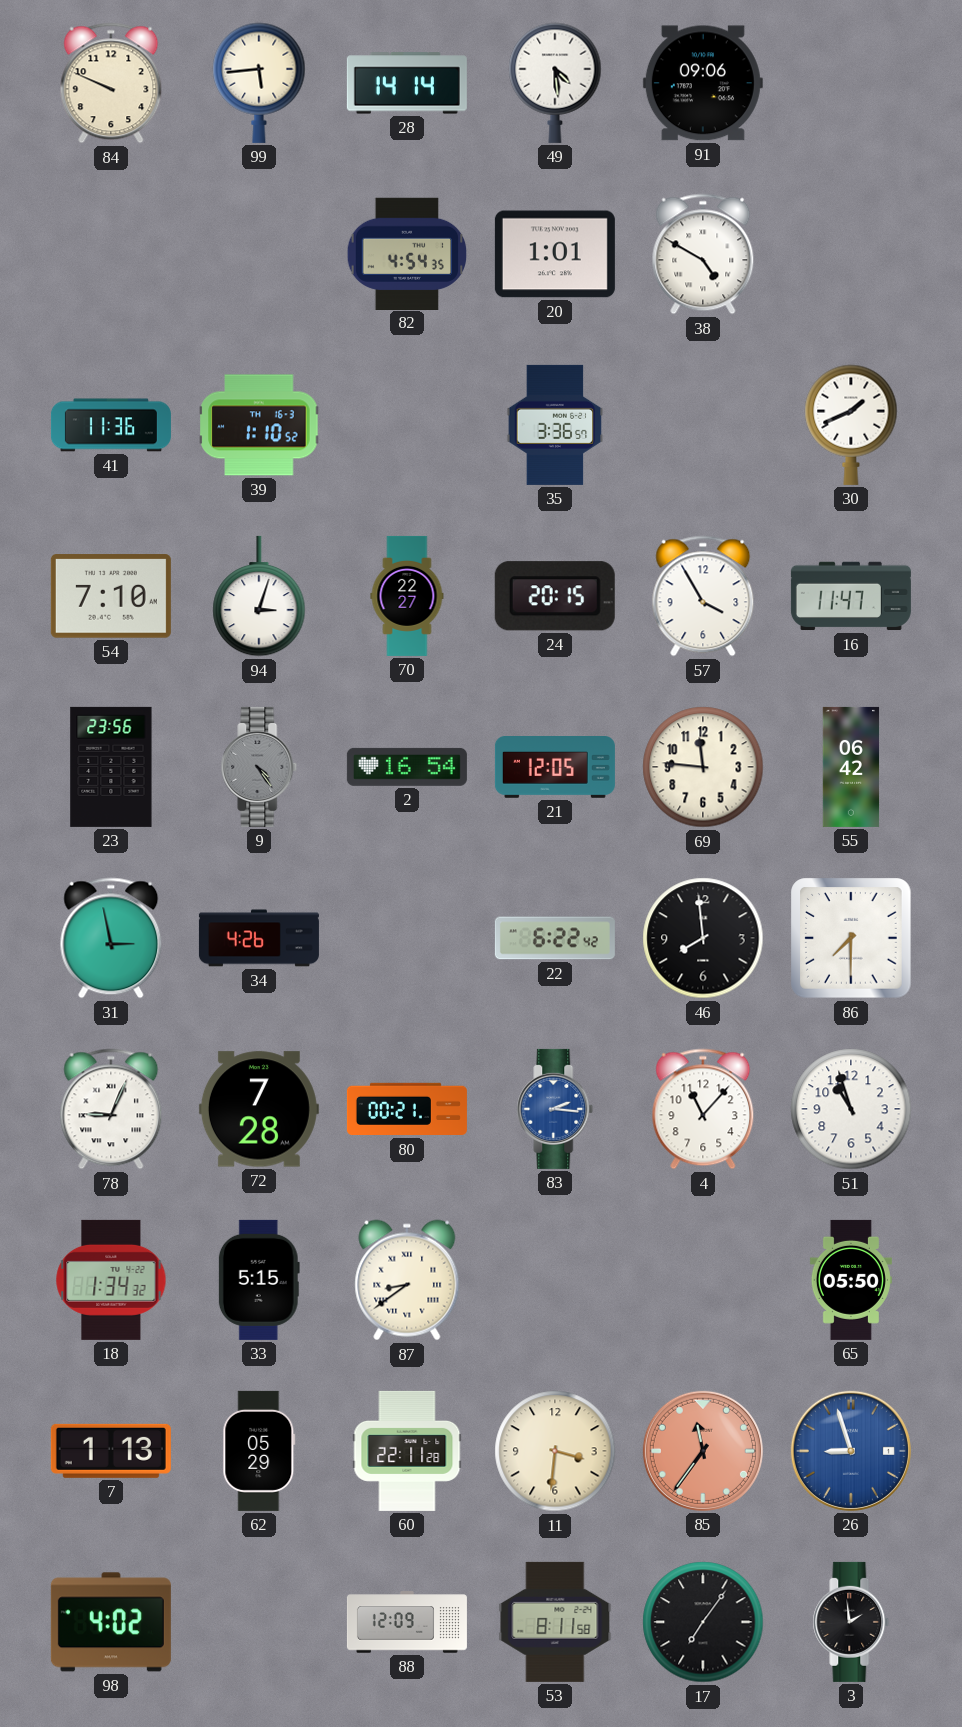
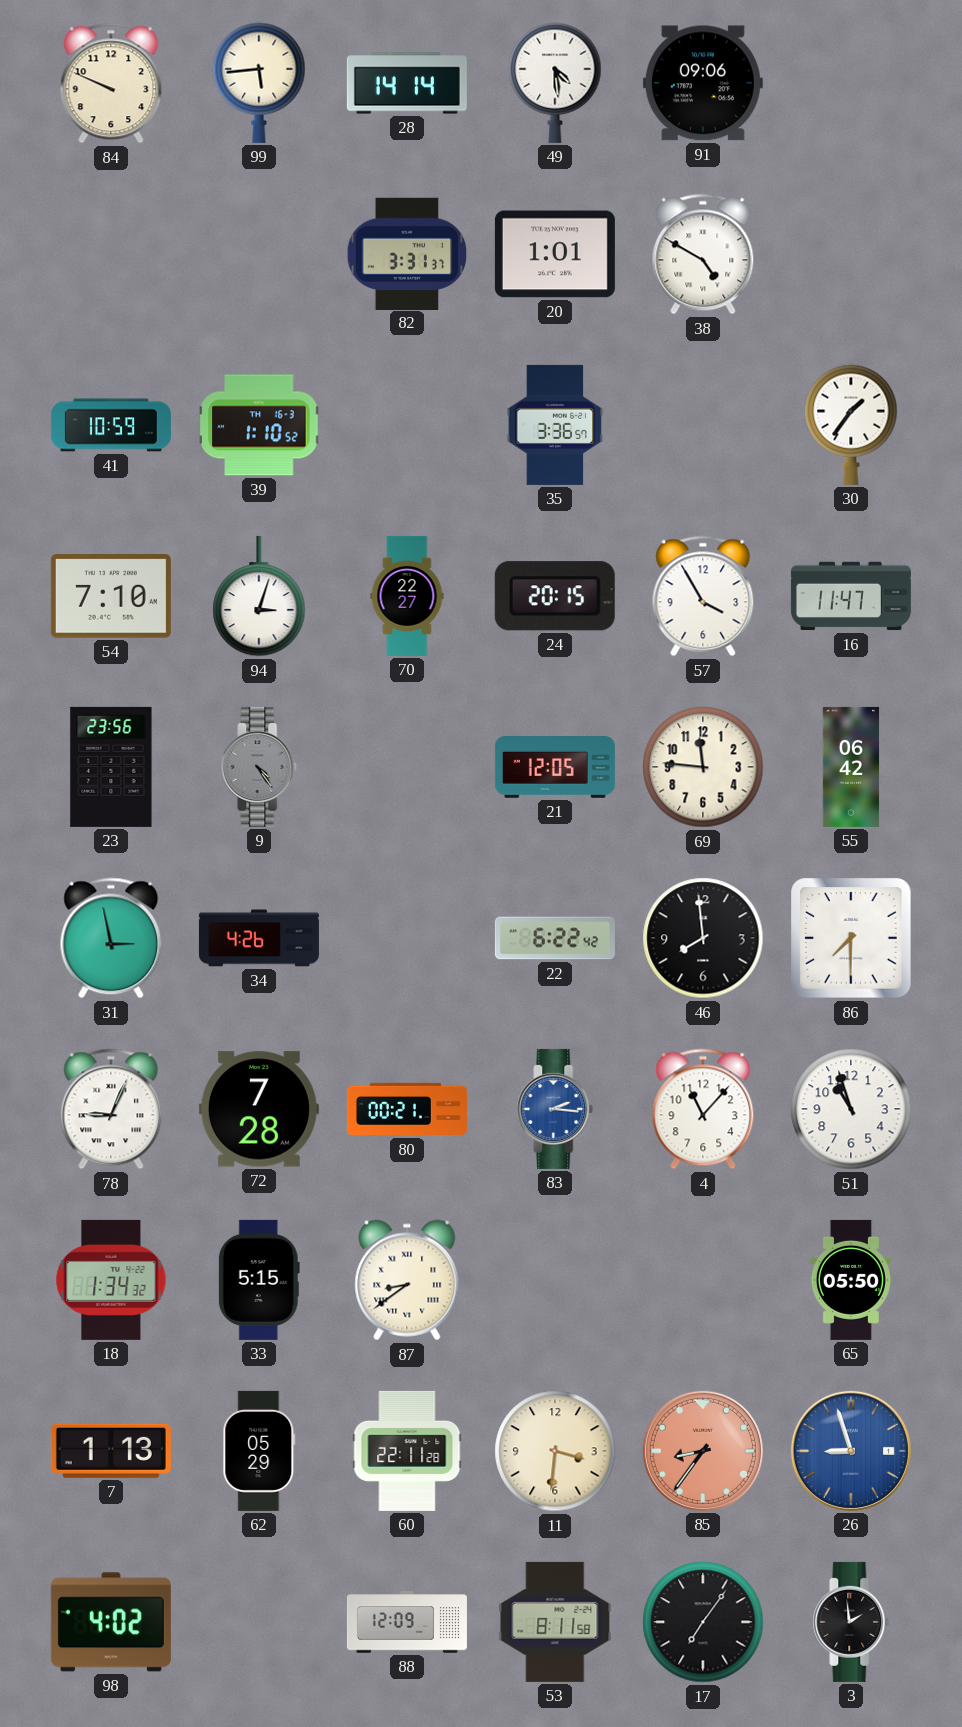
82: 4:54 -> 3:31
41: 11:36 -> 10:59
30: 1:41 -> 1:36
2: 16:54 -> none
85: 11:36 -> 8:36
